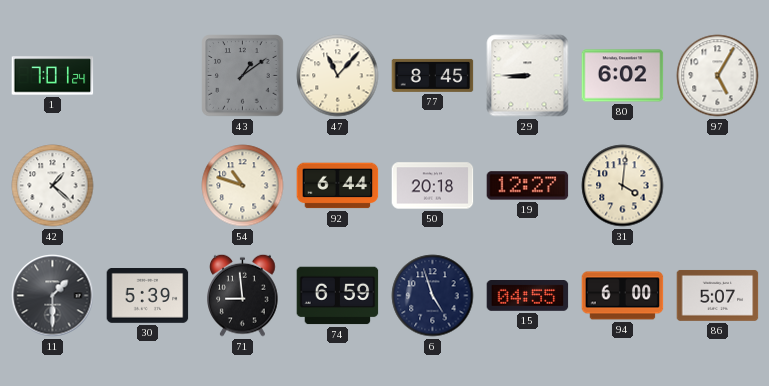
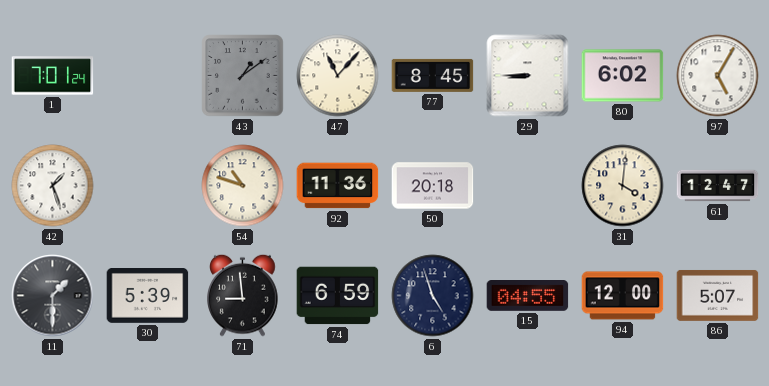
42: 1:22 -> 1:27
92: 6:44 -> 11:36
19: 12:27 -> none
61: none -> 12:47
94: 6:00 -> 12:00
